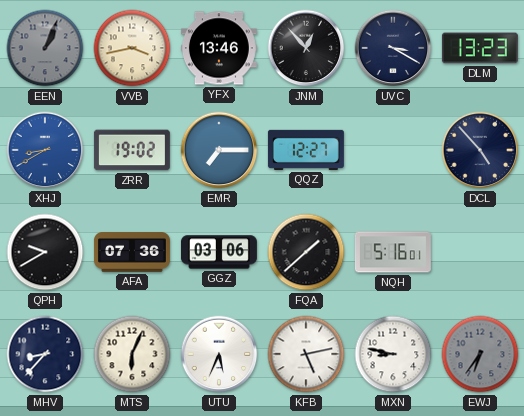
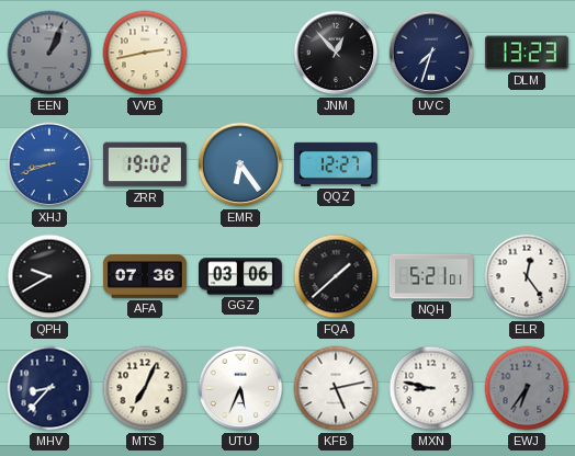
VVB: 3:43 -> 2:43
YFX: 13:46 -> none
UVC: 3:20 -> 7:33
XHJ: 8:40 -> 8:42
EMR: 7:15 -> 6:24
DCL: 4:53 -> none
NQH: 5:16 -> 5:21
ELR: none -> 12:24
MTS: 6:04 -> 7:04
